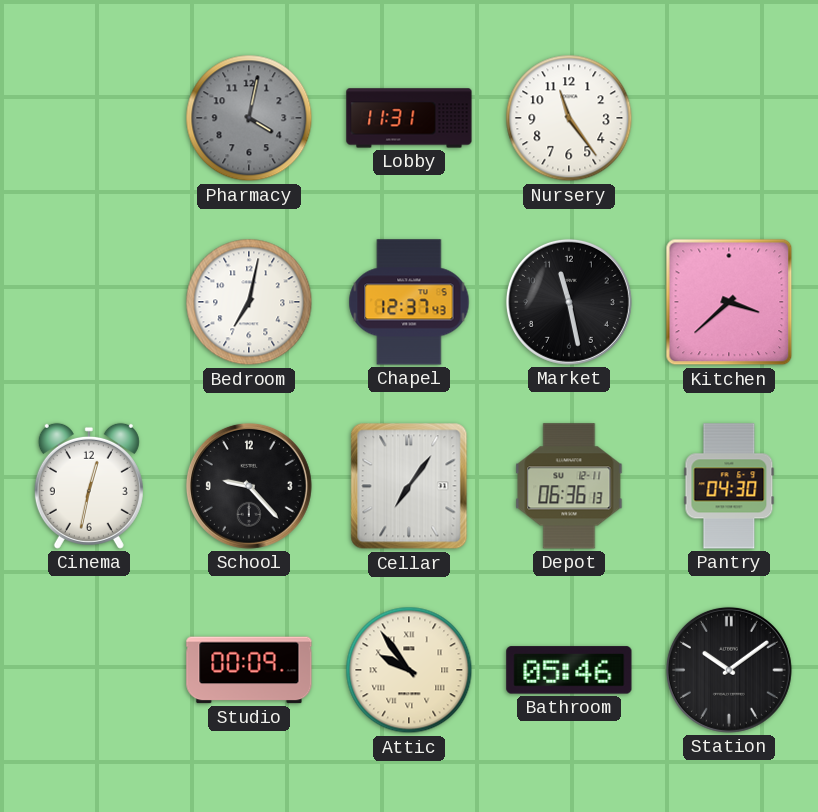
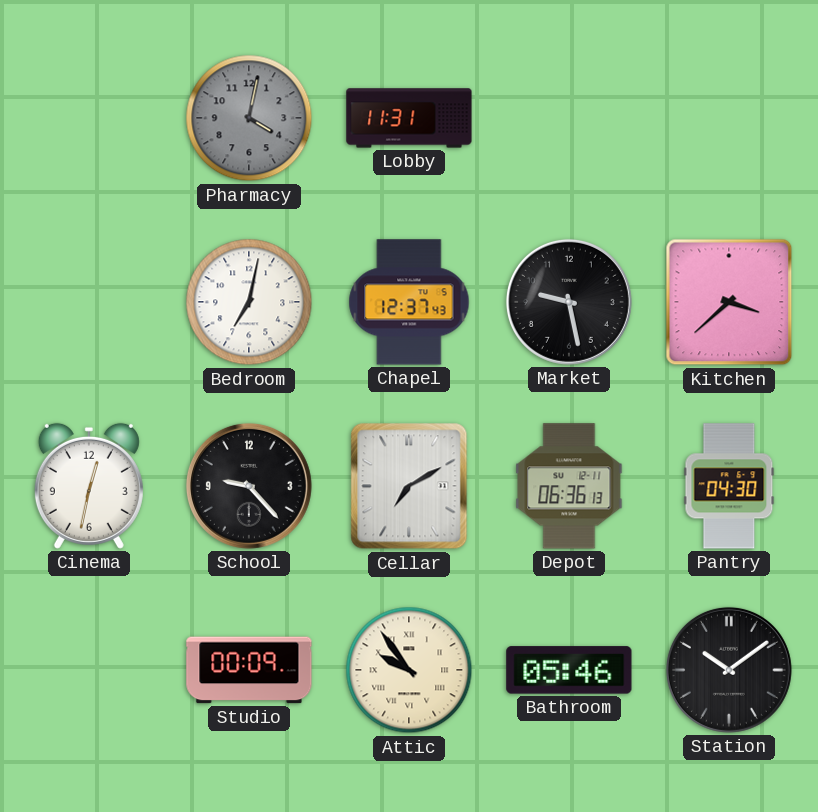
Nursery: 11:24 -> none
Market: 11:28 -> 9:28
Cellar: 7:06 -> 7:10
